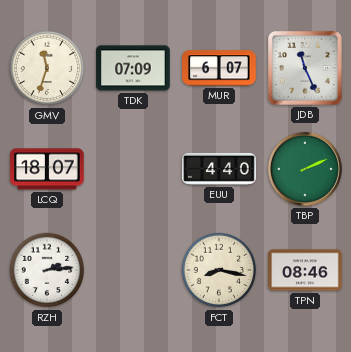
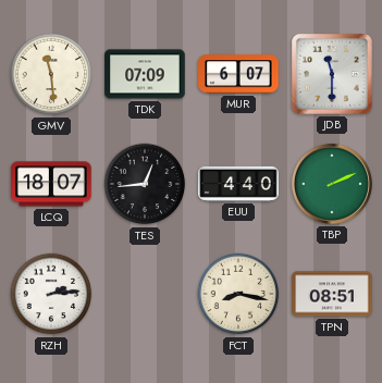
GMV: 11:33 -> 11:29
JDB: 11:26 -> 11:30
TES: none -> 12:44
TPN: 08:46 -> 08:51
